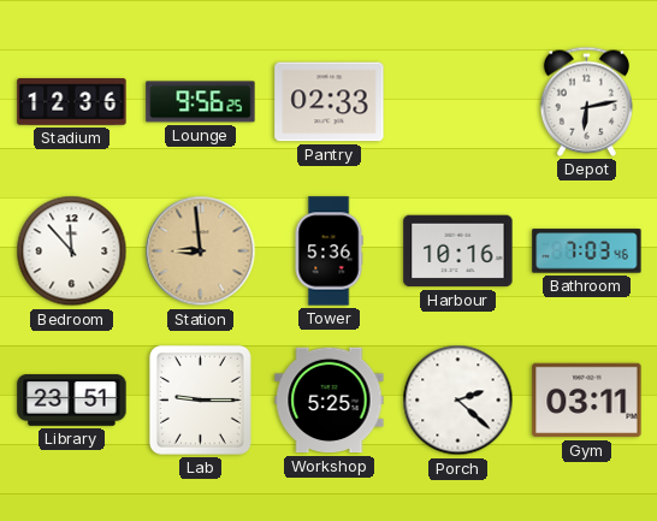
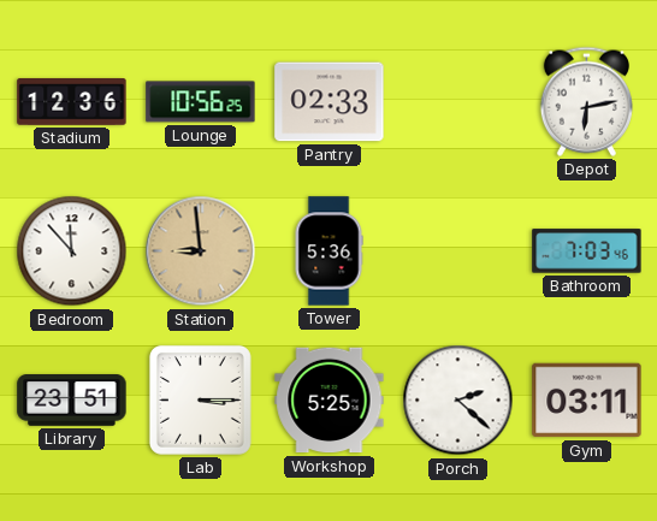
Lounge: 9:56 -> 10:56
Harbour: 10:16 -> none
Lab: 9:15 -> 3:15
